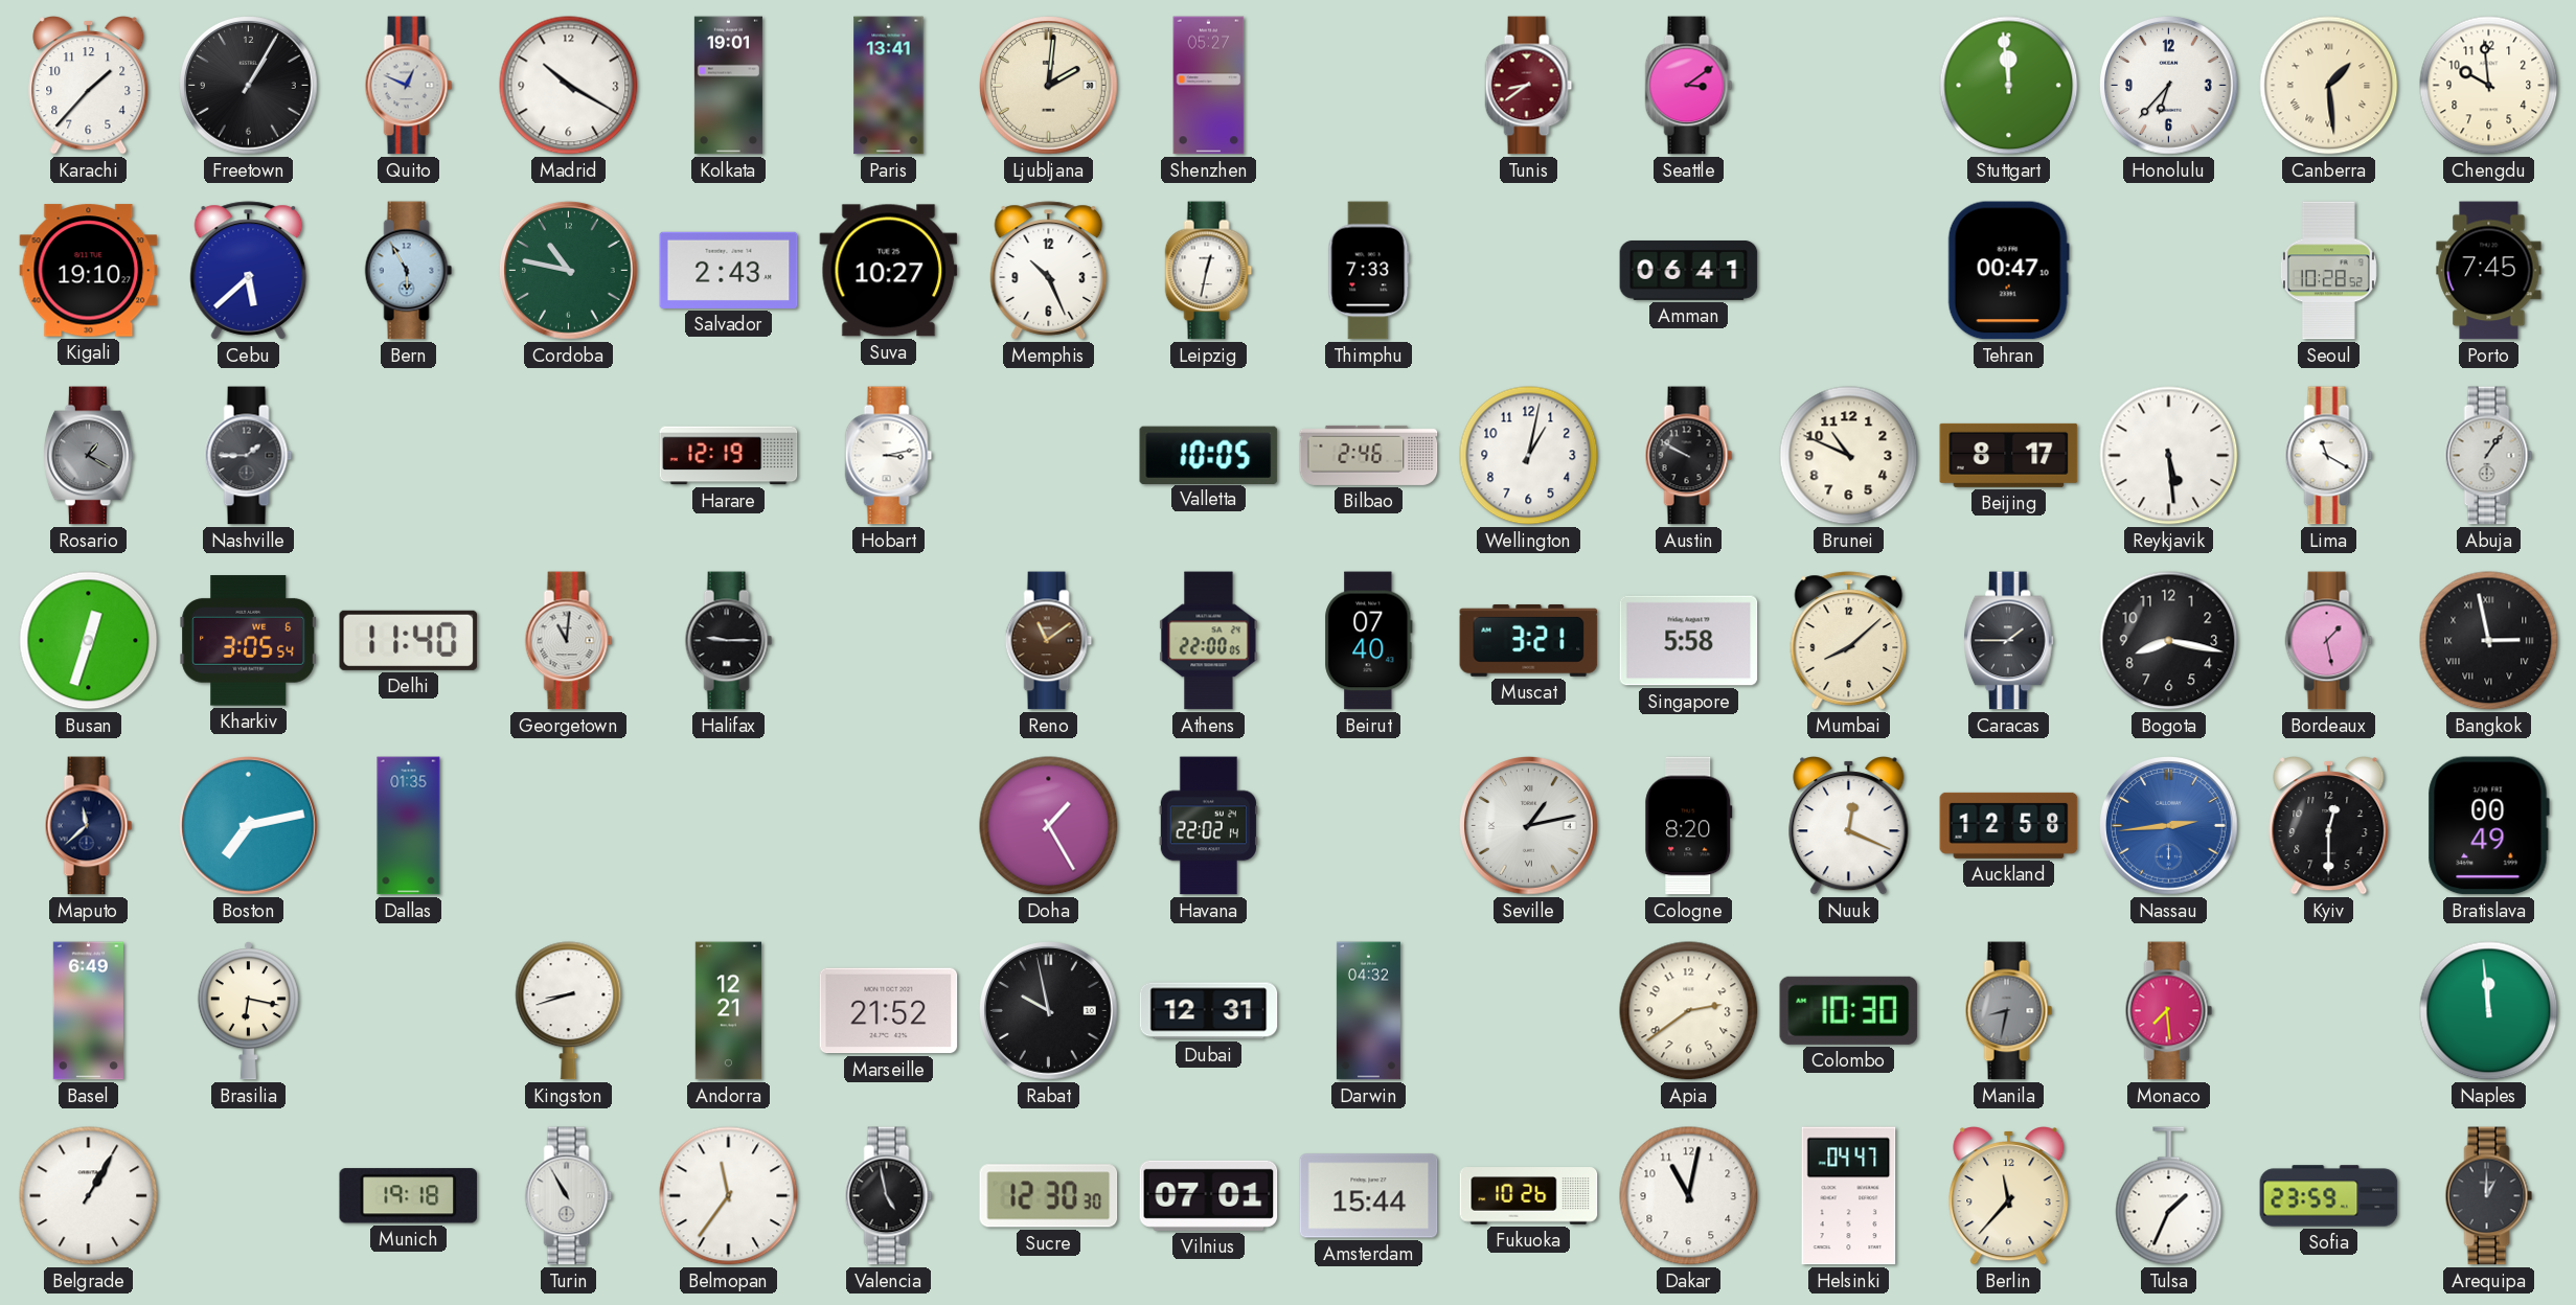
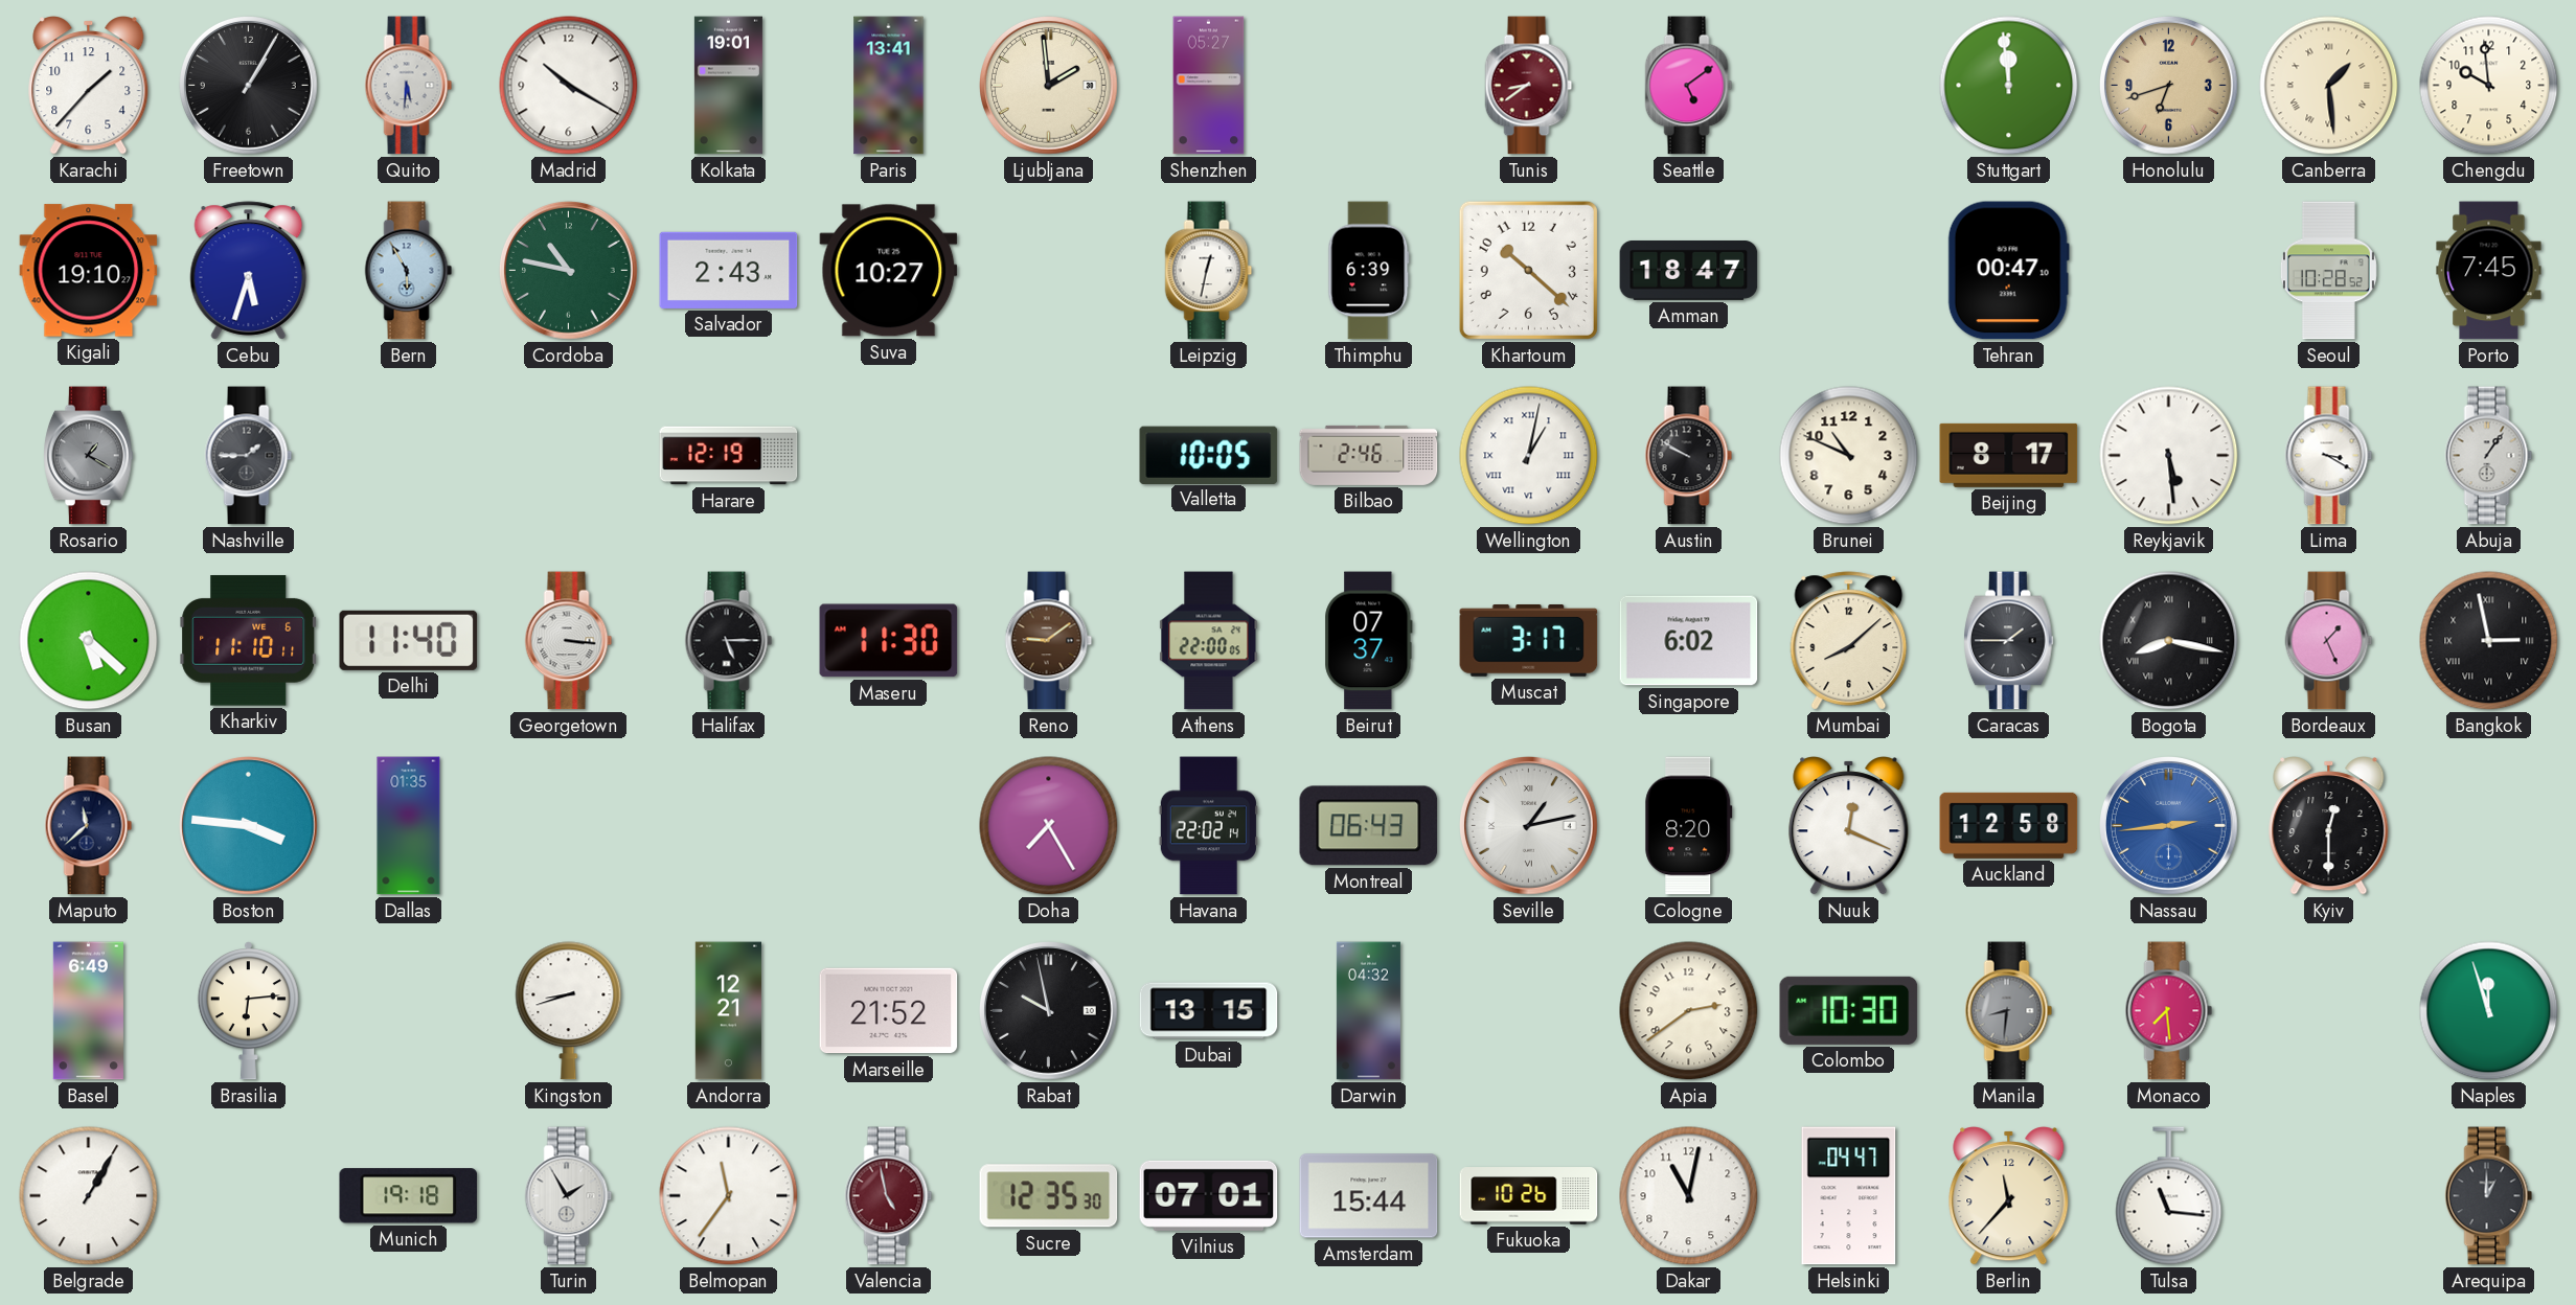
Quito: 12:49 -> 5:31
Ljubljana: 2:01 -> 1:59
Seattle: 3:09 -> 5:09
Honolulu: 6:37 -> 6:42
Honolulu dial: white -> champagne
Cebu: 5:38 -> 5:33
Memphis: 10:26 -> none
Thimphu: 7:33 -> 6:39
Khartoum: none -> 10:22
Amman: 06:41 -> 18:47
Hobart: 3:13 -> none
Wellington numerals: Arabic -> Roman
Lima: 11:20 -> 3:20
Busan: 12:33 -> 5:22
Kharkiv: 3:05 -> 11:10
Georgetown: 11:01 -> 3:16
Halifax: 9:15 -> 5:15
Maseru: none -> 11:30
Reno: 11:09 -> 9:09
Beirut: 07:40 -> 07:37
Muscat: 3:21 -> 3:17
Singapore: 5:58 -> 6:02
Bogota numerals: Arabic -> Roman
Bordeaux: 1:28 -> 1:26
Boston: 7:13 -> 3:46
Doha: 1:25 -> 7:25
Montreal: none -> 06:43
Bratislava: 00:49 -> none
Brasilia: 6:17 -> 6:14
Dubai: 12:31 -> 13:15
Manila: 8:32 -> 8:31
Naples: 11:59 -> 11:57
Turin: 10:55 -> 1:55
Valencia dial: black -> burgundy
Sucre: 12:30 -> 12:35
Tulsa: 1:34 -> 11:16
Sofia: 23:59 -> none
